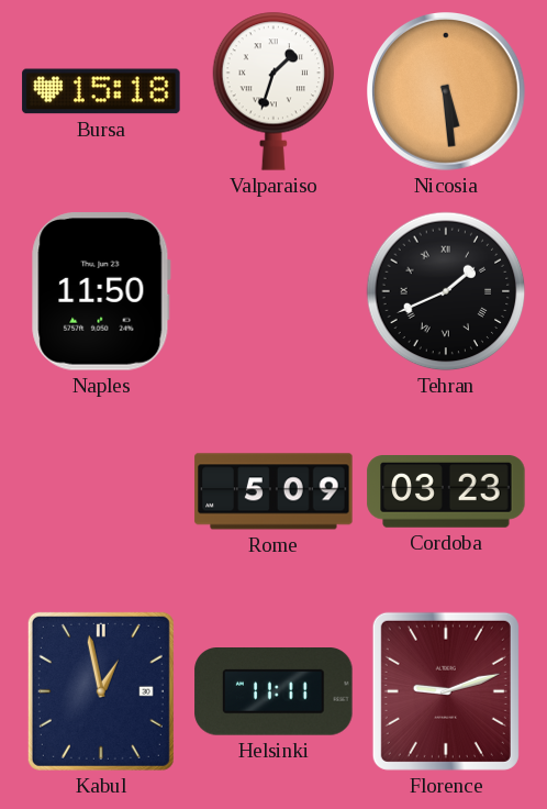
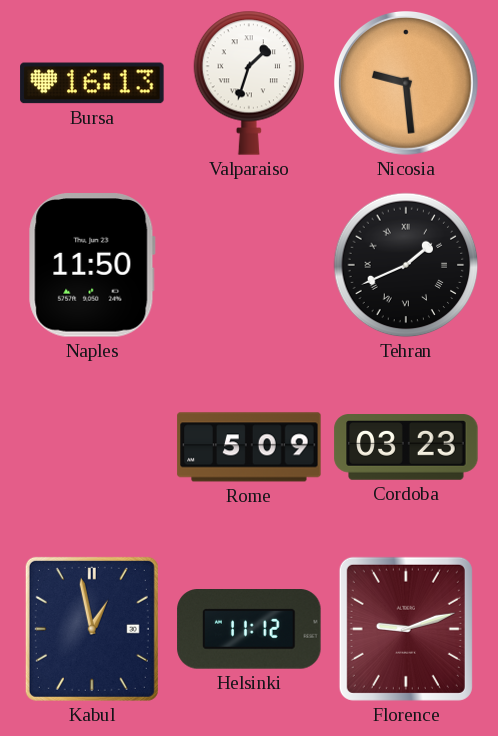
Bursa: 15:18 -> 16:13
Nicosia: 5:29 -> 9:29
Helsinki: 11:11 -> 11:12
